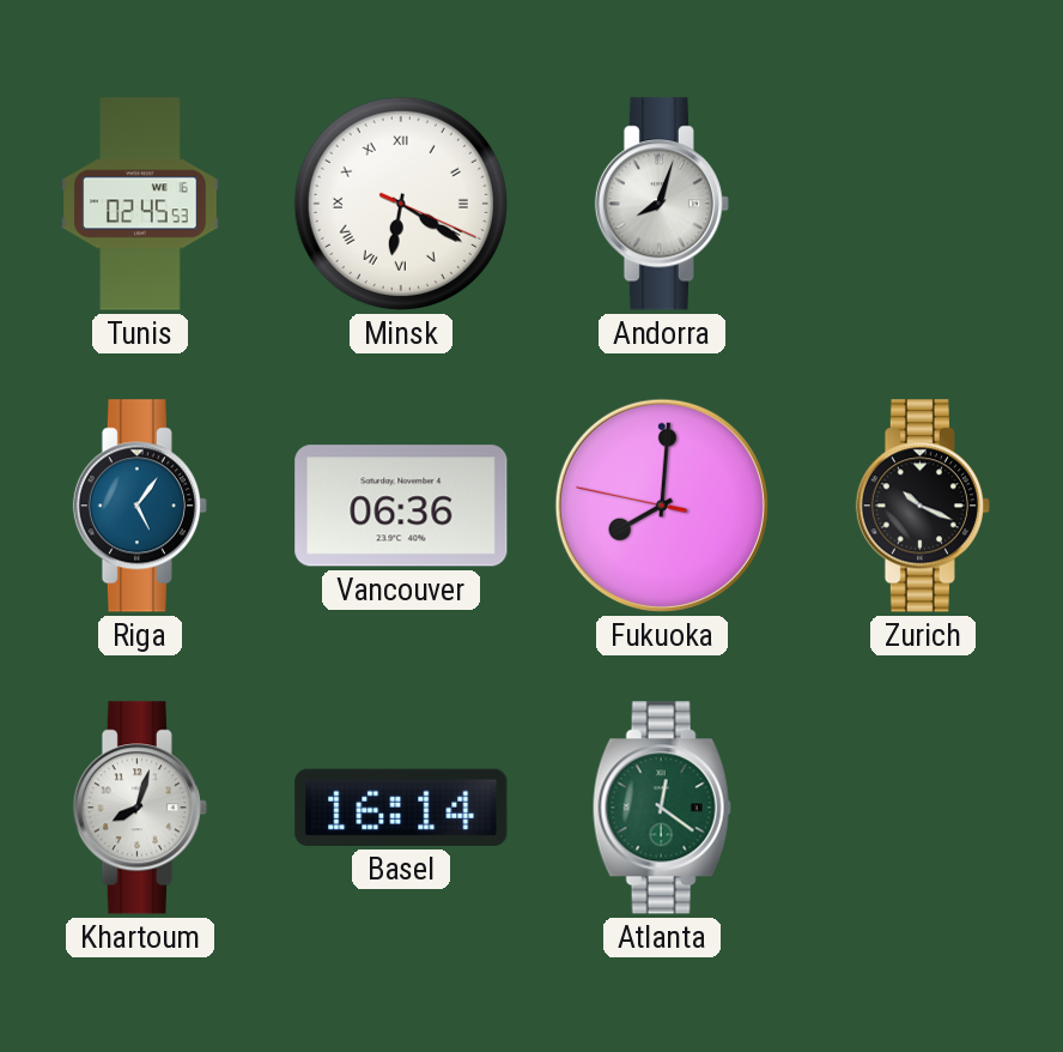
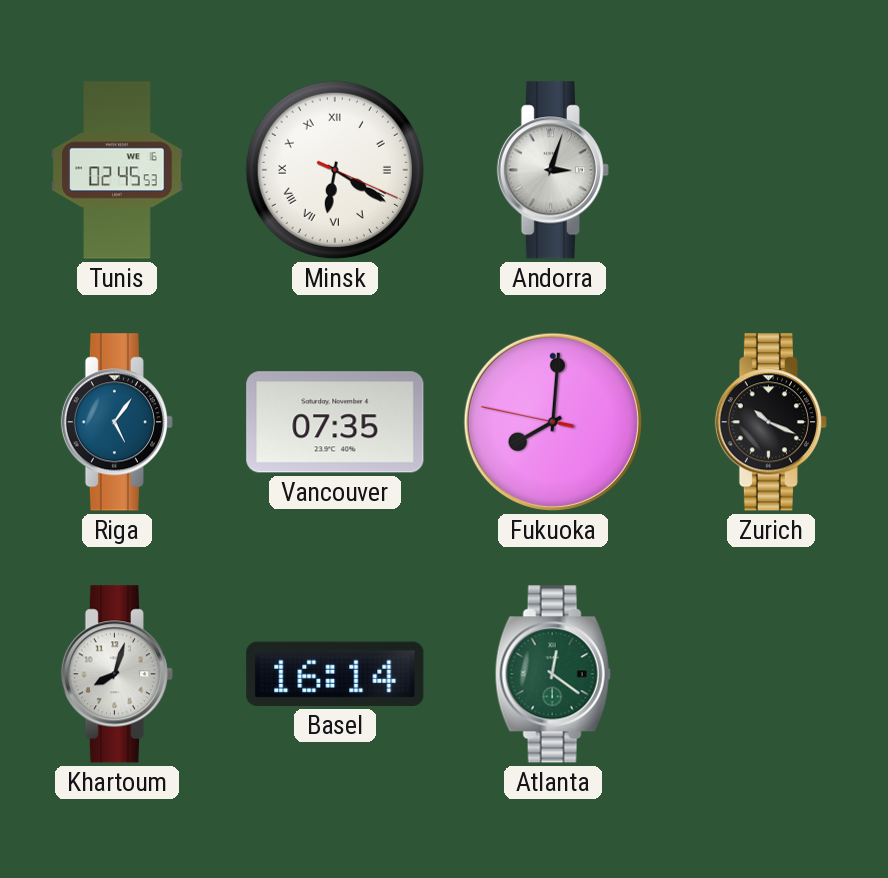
Andorra: 8:03 -> 3:03
Vancouver: 06:36 -> 07:35
